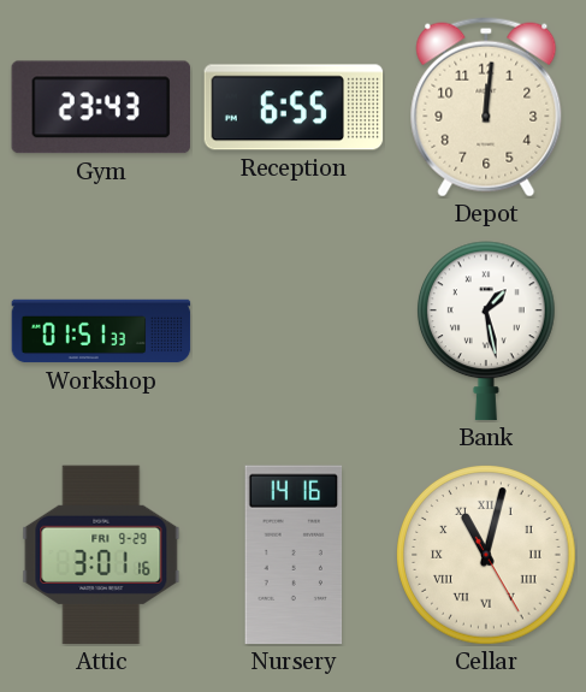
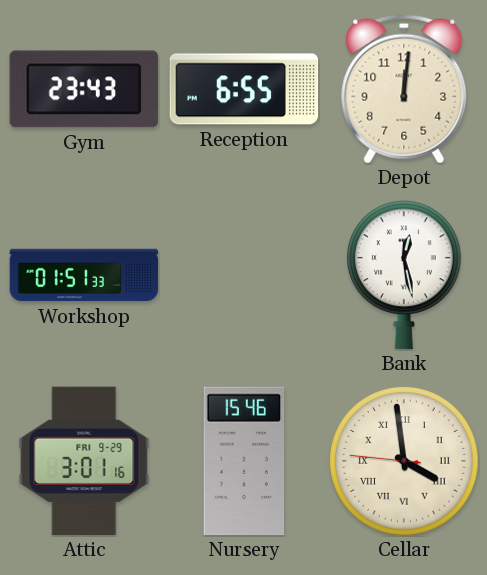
Bank: 1:28 -> 12:28
Nursery: 14:16 -> 15:46
Cellar: 11:02 -> 3:58
